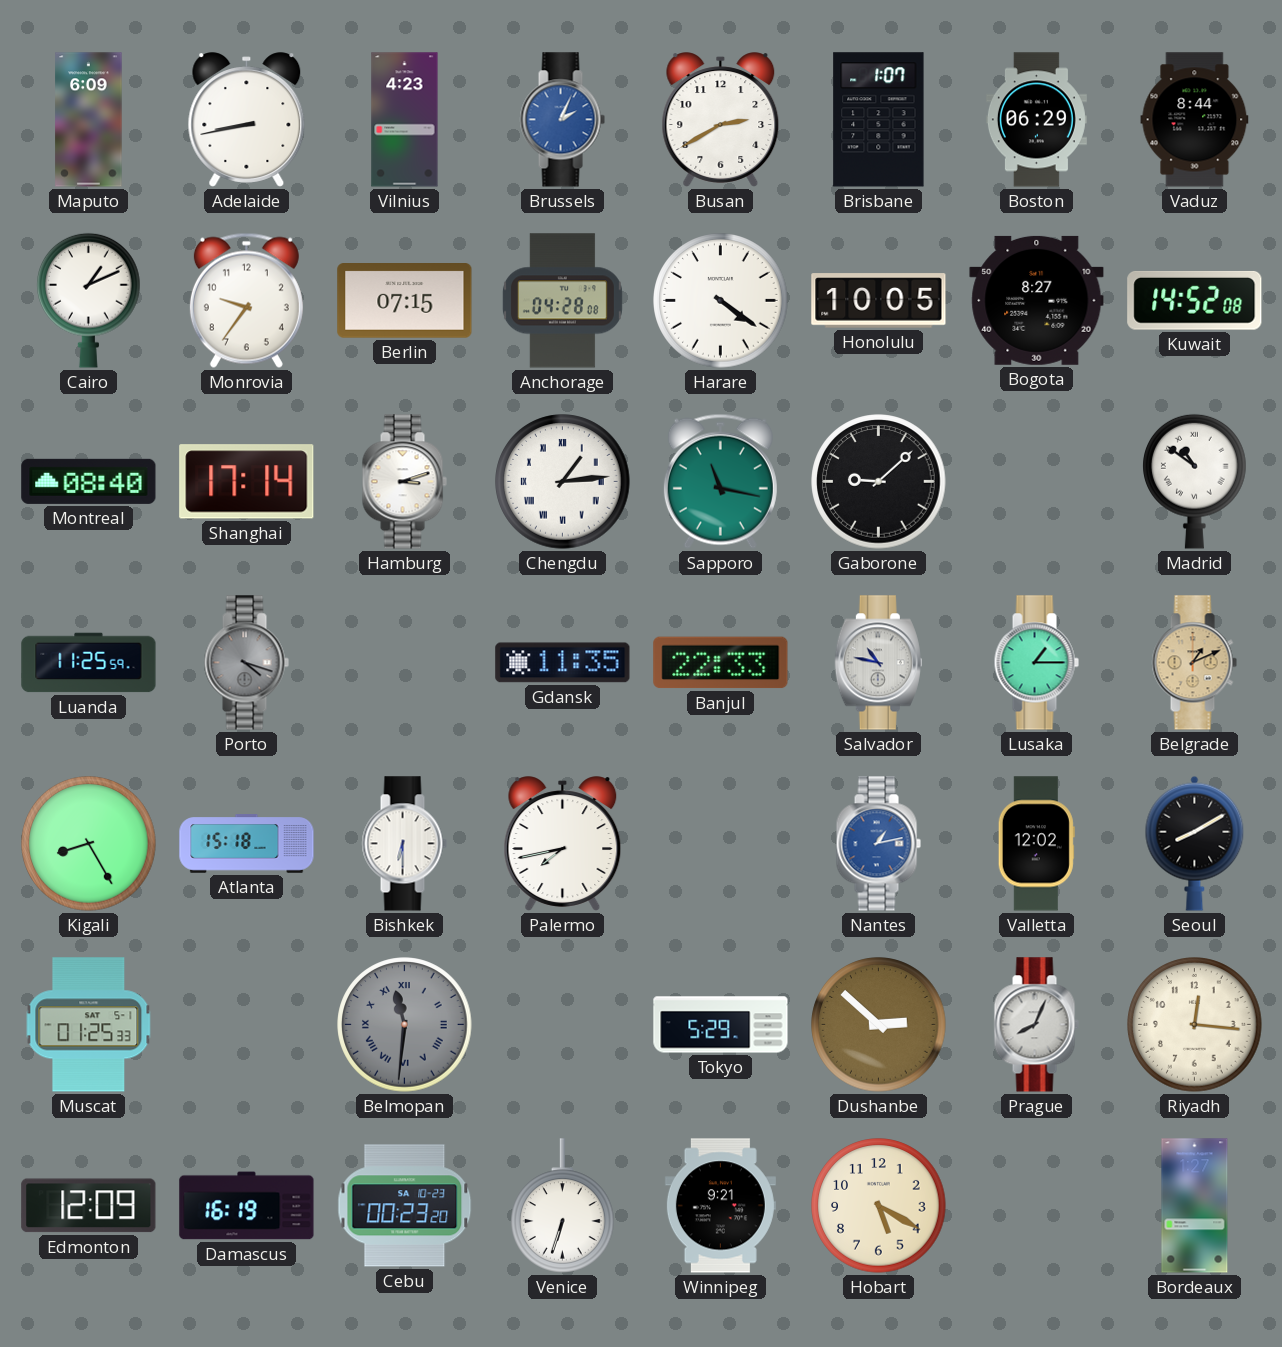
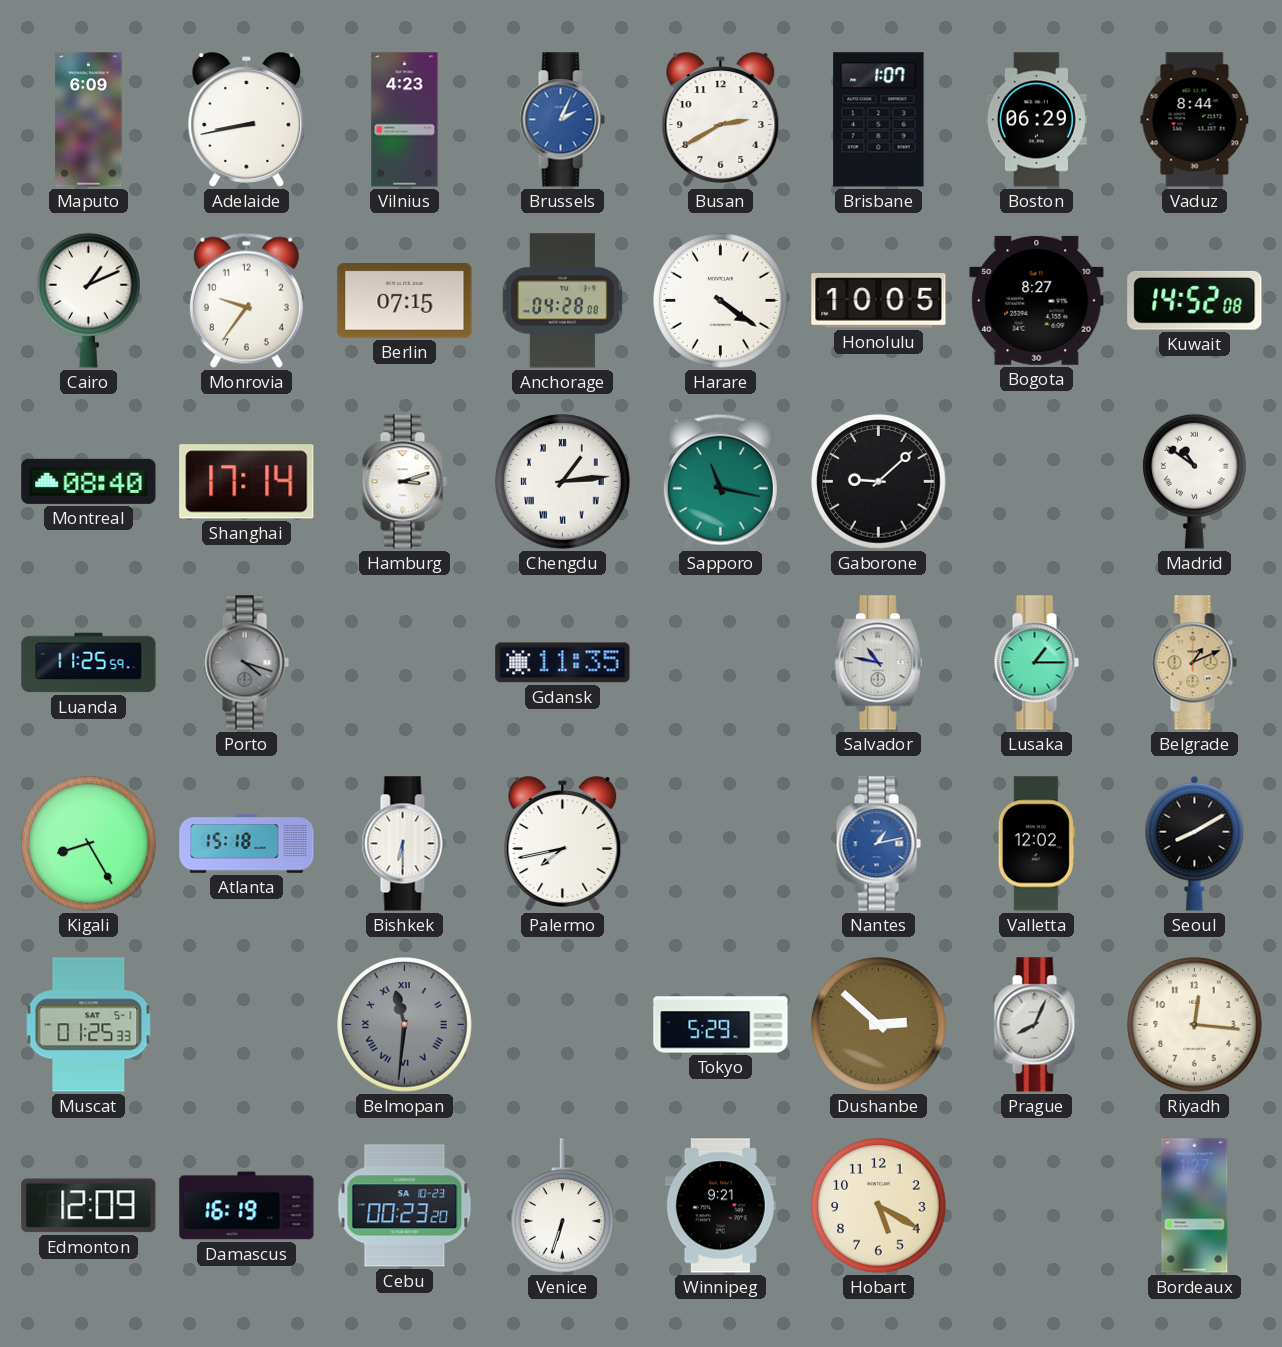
Banjul: 22:33 -> none
